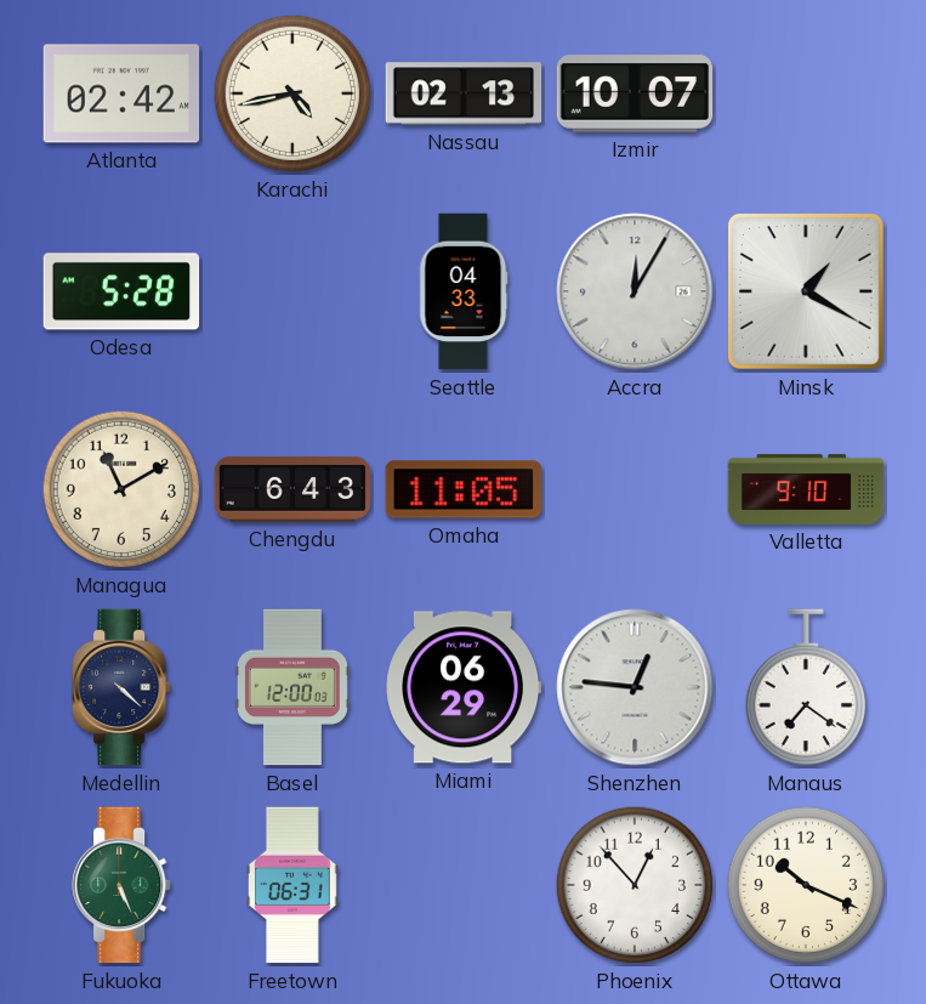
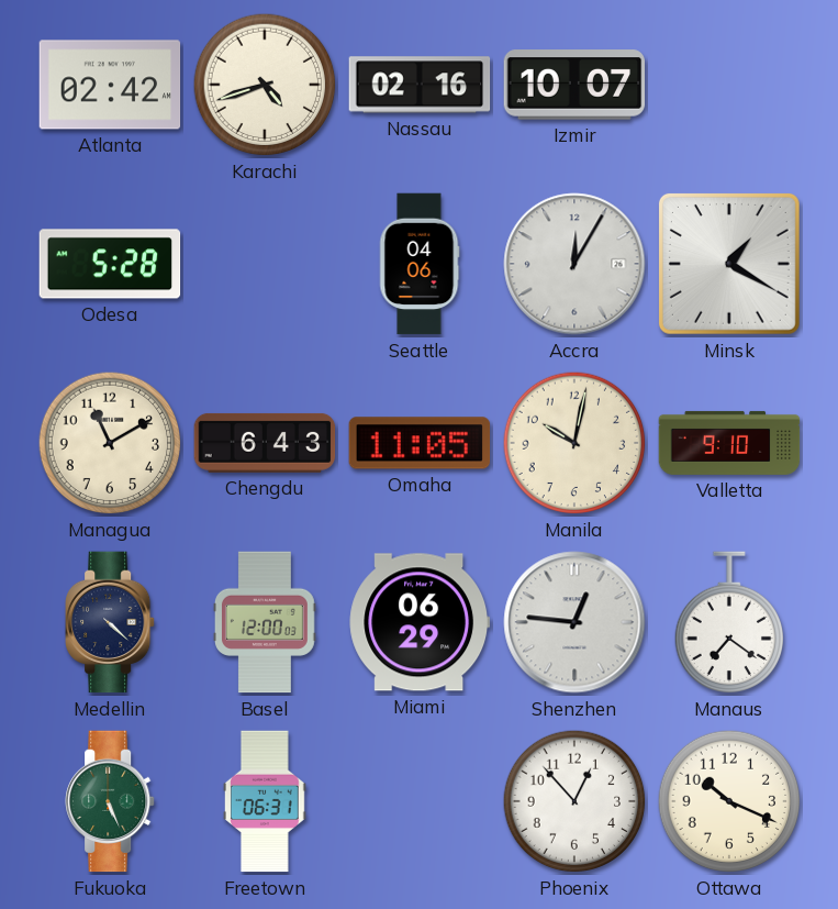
Karachi: 4:43 -> 4:42
Nassau: 02:13 -> 02:16
Seattle: 04:33 -> 04:06
Manila: none -> 10:02
